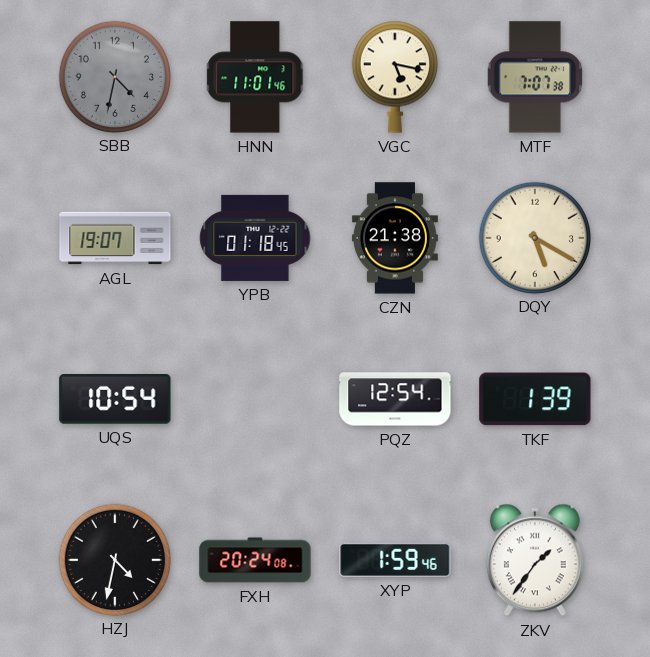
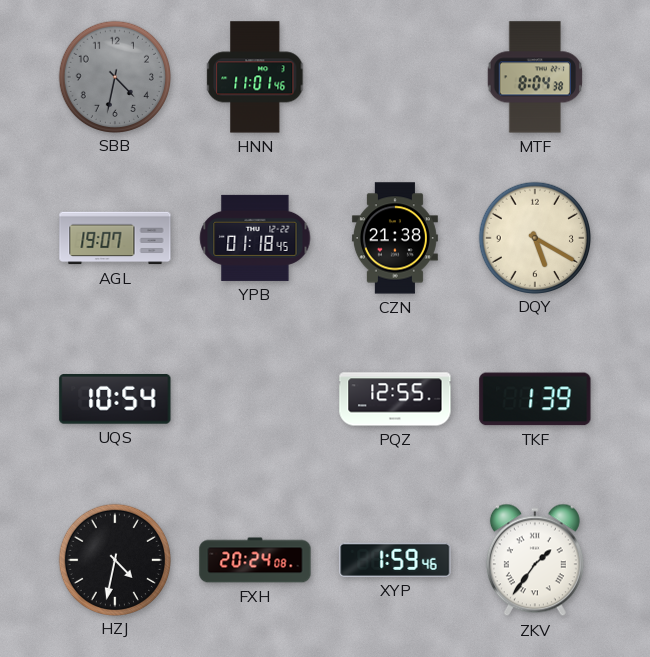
VGC: 5:17 -> none
MTF: 7:07 -> 8:04
PQZ: 12:54 -> 12:55
